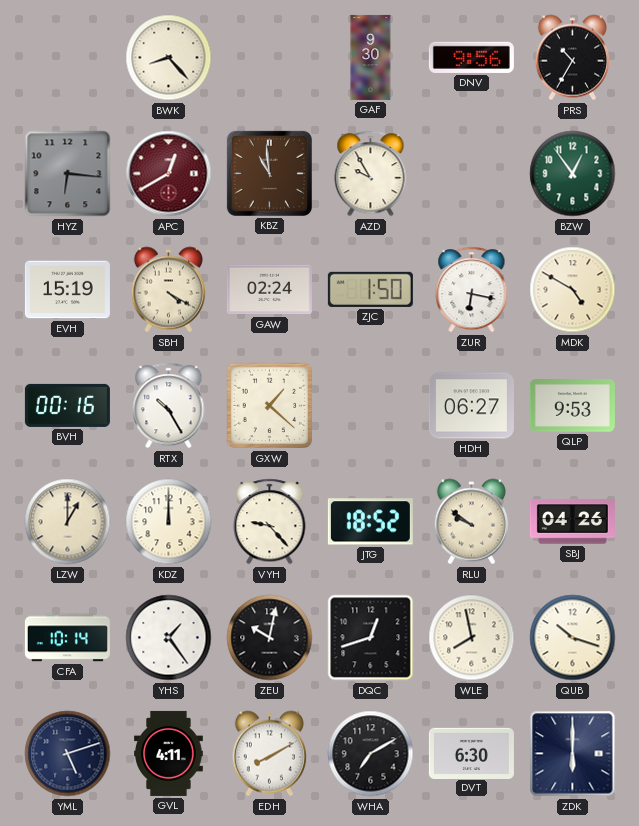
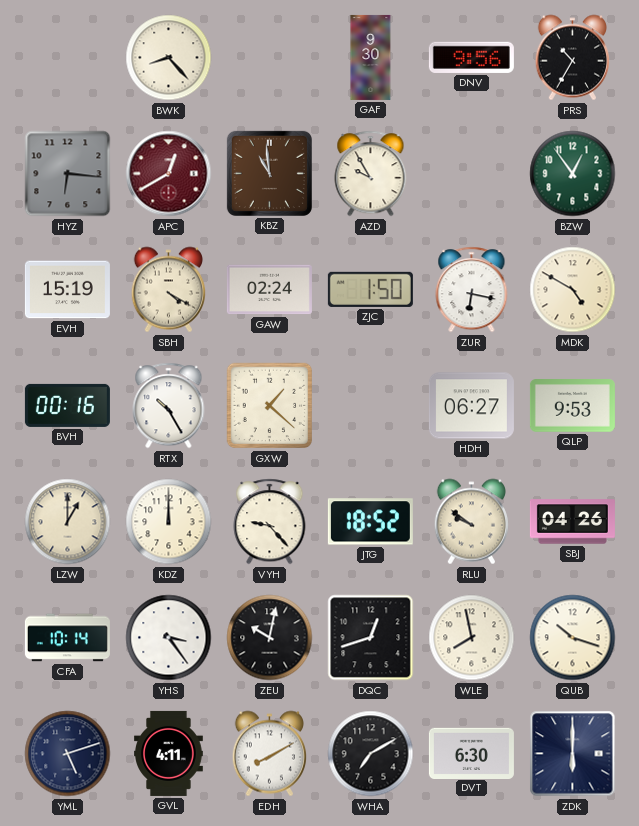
YHS: 1:24 -> 3:24
